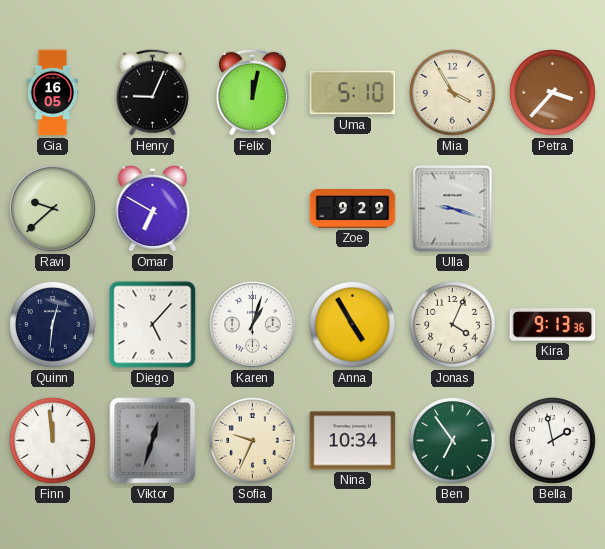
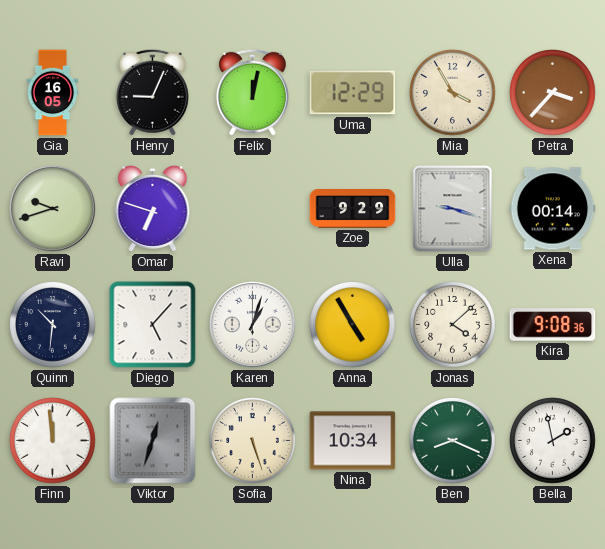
Uma: 5:10 -> 12:29
Ravi: 9:38 -> 9:42
Omar: 6:50 -> 6:48
Xena: none -> 00:14
Quinn: 12:31 -> 10:31
Jonas: 4:04 -> 4:08
Kira: 9:13 -> 9:08
Sofia: 9:34 -> 5:27
Ben: 6:54 -> 8:19
